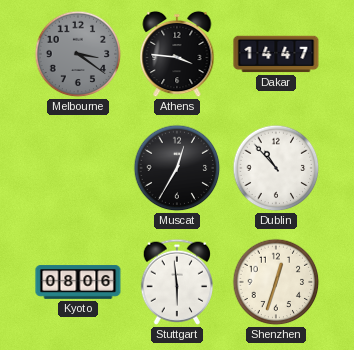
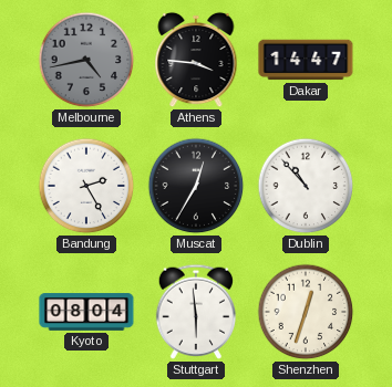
Melbourne: 3:21 -> 4:43
Bandung: none -> 2:25
Kyoto: 08:06 -> 08:04
